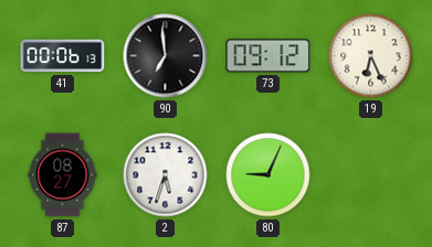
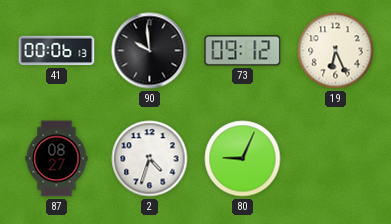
90: 6:59 -> 9:59
2: 5:33 -> 4:33
